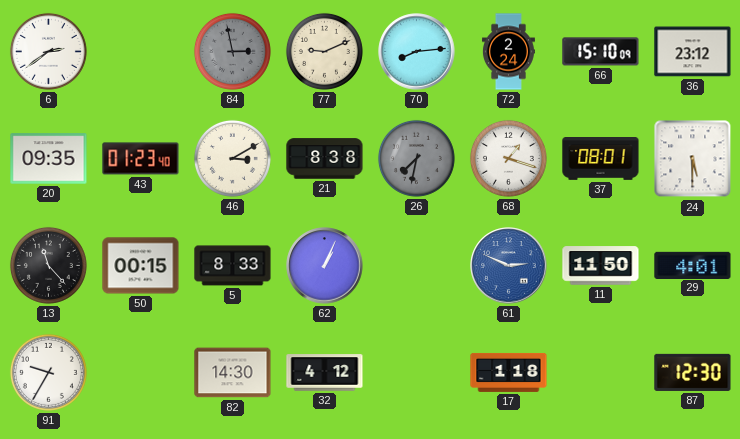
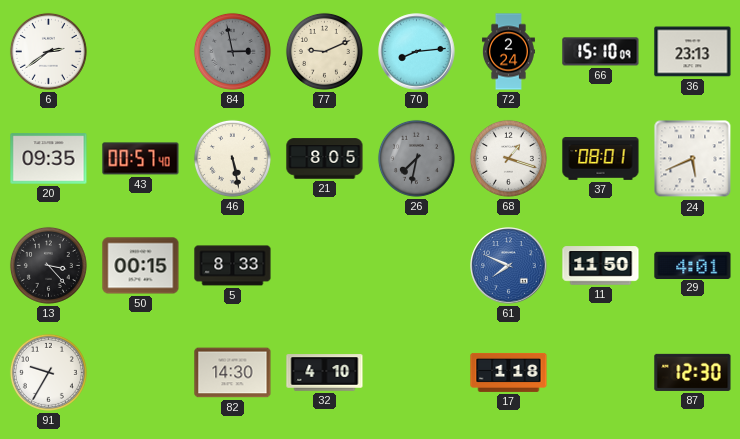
36: 23:12 -> 23:13
43: 01:23 -> 00:57
46: 3:10 -> 5:28
21: 8:38 -> 8:05
24: 5:30 -> 5:41
13: 11:23 -> 3:23
62: 1:04 -> none
61: 2:49 -> 7:49
32: 4:12 -> 4:10
